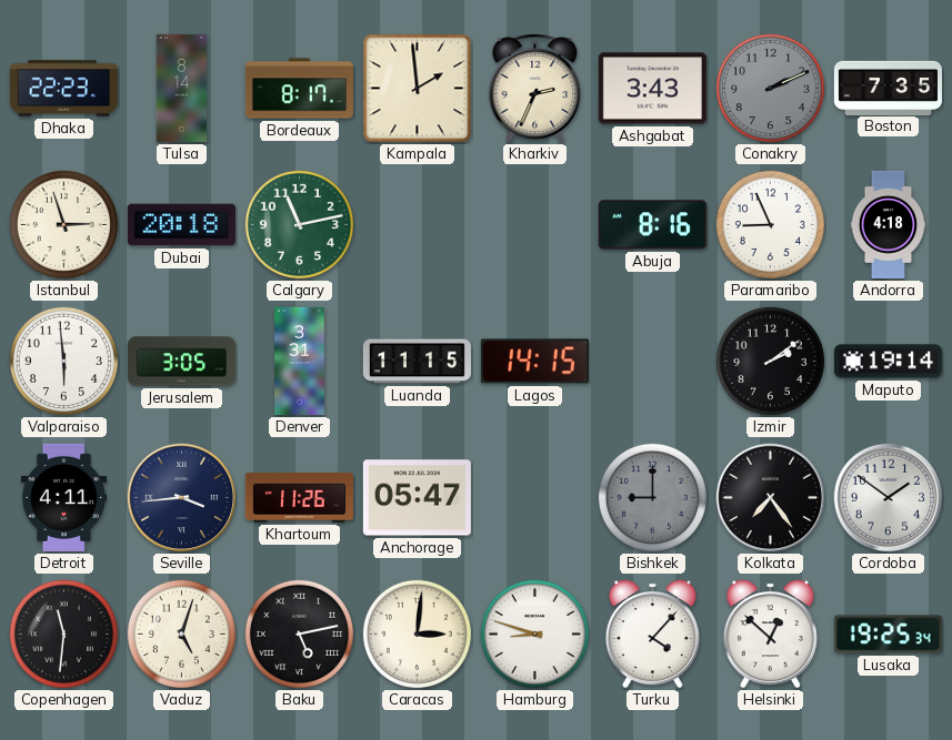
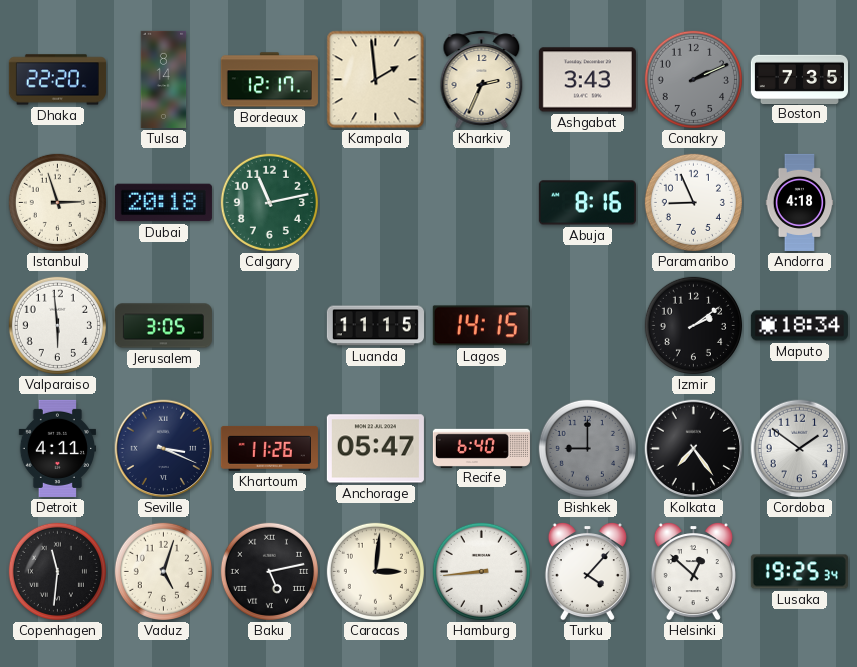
Dhaka: 22:23 -> 22:20
Bordeaux: 8:17 -> 12:17
Denver: 3:31 -> none
Maputo: 19:14 -> 18:34
Seville: 3:44 -> 3:19
Recife: none -> 6:40
Hamburg: 8:48 -> 8:44
